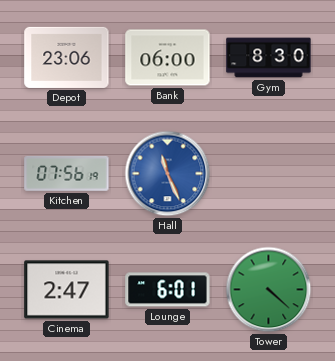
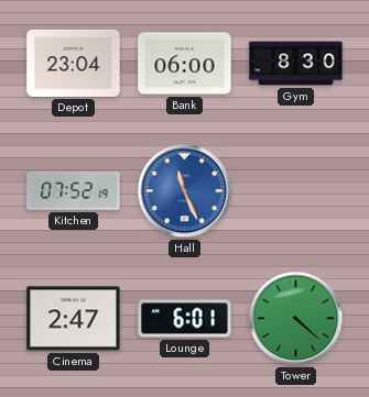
Depot: 23:06 -> 23:04
Kitchen: 07:56 -> 07:52
